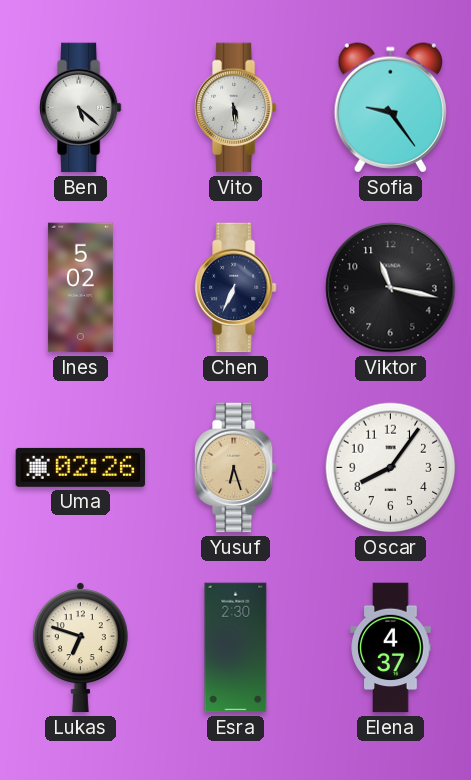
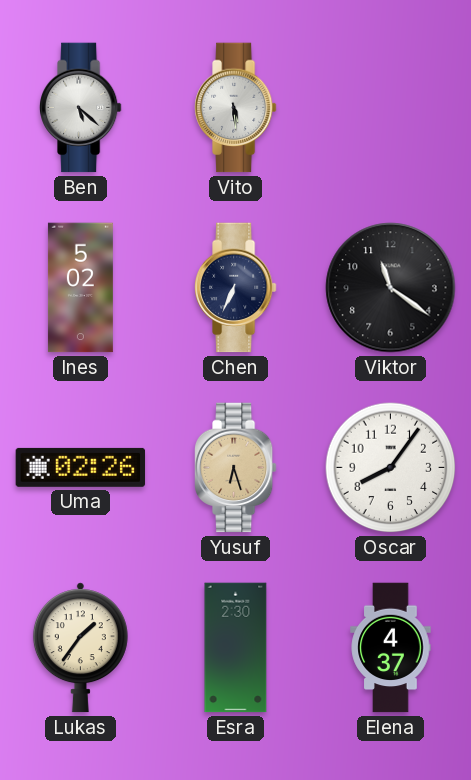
Sofia: 9:24 -> none
Viktor: 11:17 -> 11:21
Lukas: 6:48 -> 1:36
